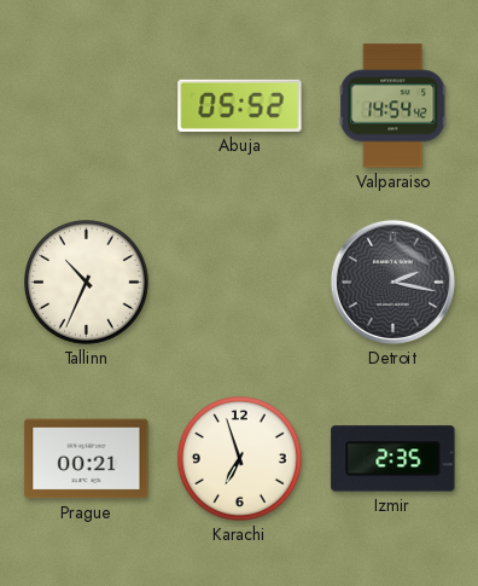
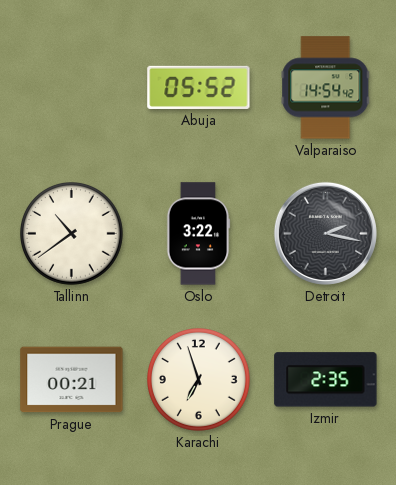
Tallinn: 10:34 -> 10:39
Oslo: none -> 3:22
